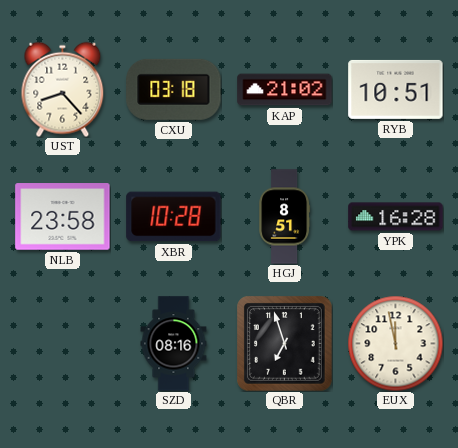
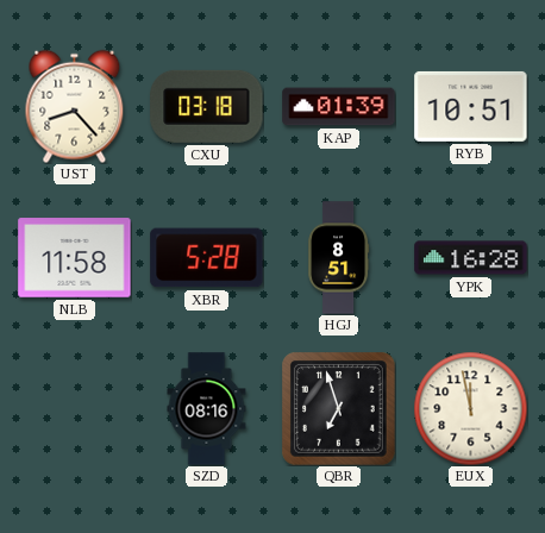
KAP: 21:02 -> 01:39
NLB: 23:58 -> 11:58
XBR: 10:28 -> 5:28
